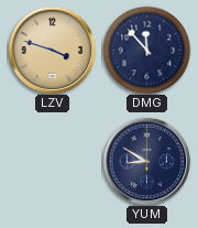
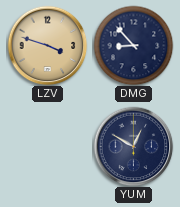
DMG: 11:53 -> 8:53
YUM: 8:50 -> 12:50
